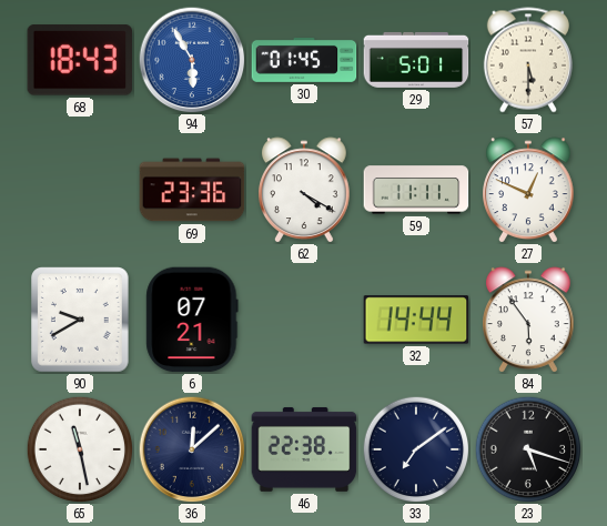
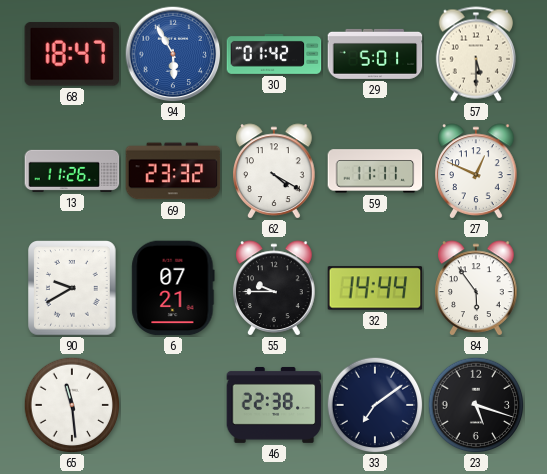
68: 18:43 -> 18:47
30: 01:45 -> 01:42
13: none -> 11:26
69: 23:36 -> 23:32
55: none -> 9:45
65: 11:28 -> 11:29
36: 12:08 -> none
